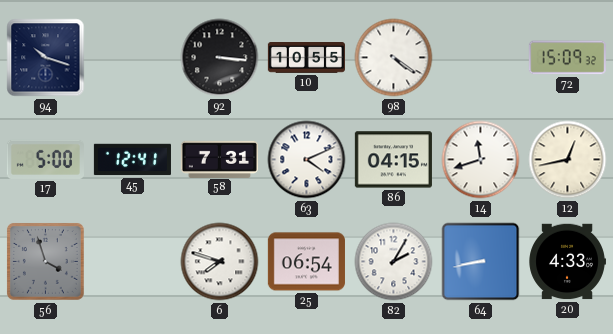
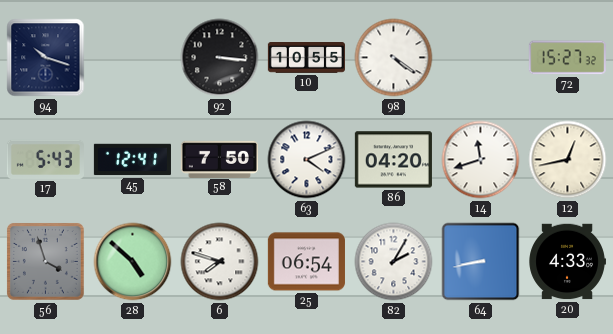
72: 15:09 -> 15:27
17: 5:00 -> 5:43
58: 7:31 -> 7:50
86: 04:15 -> 04:20
28: none -> 4:52
